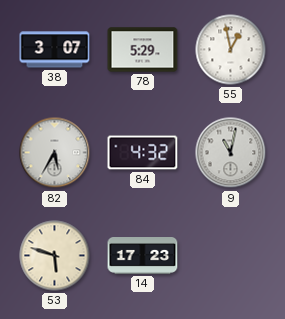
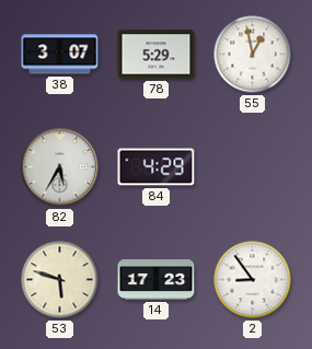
84: 4:32 -> 4:29
9: 11:02 -> none
2: none -> 8:54
